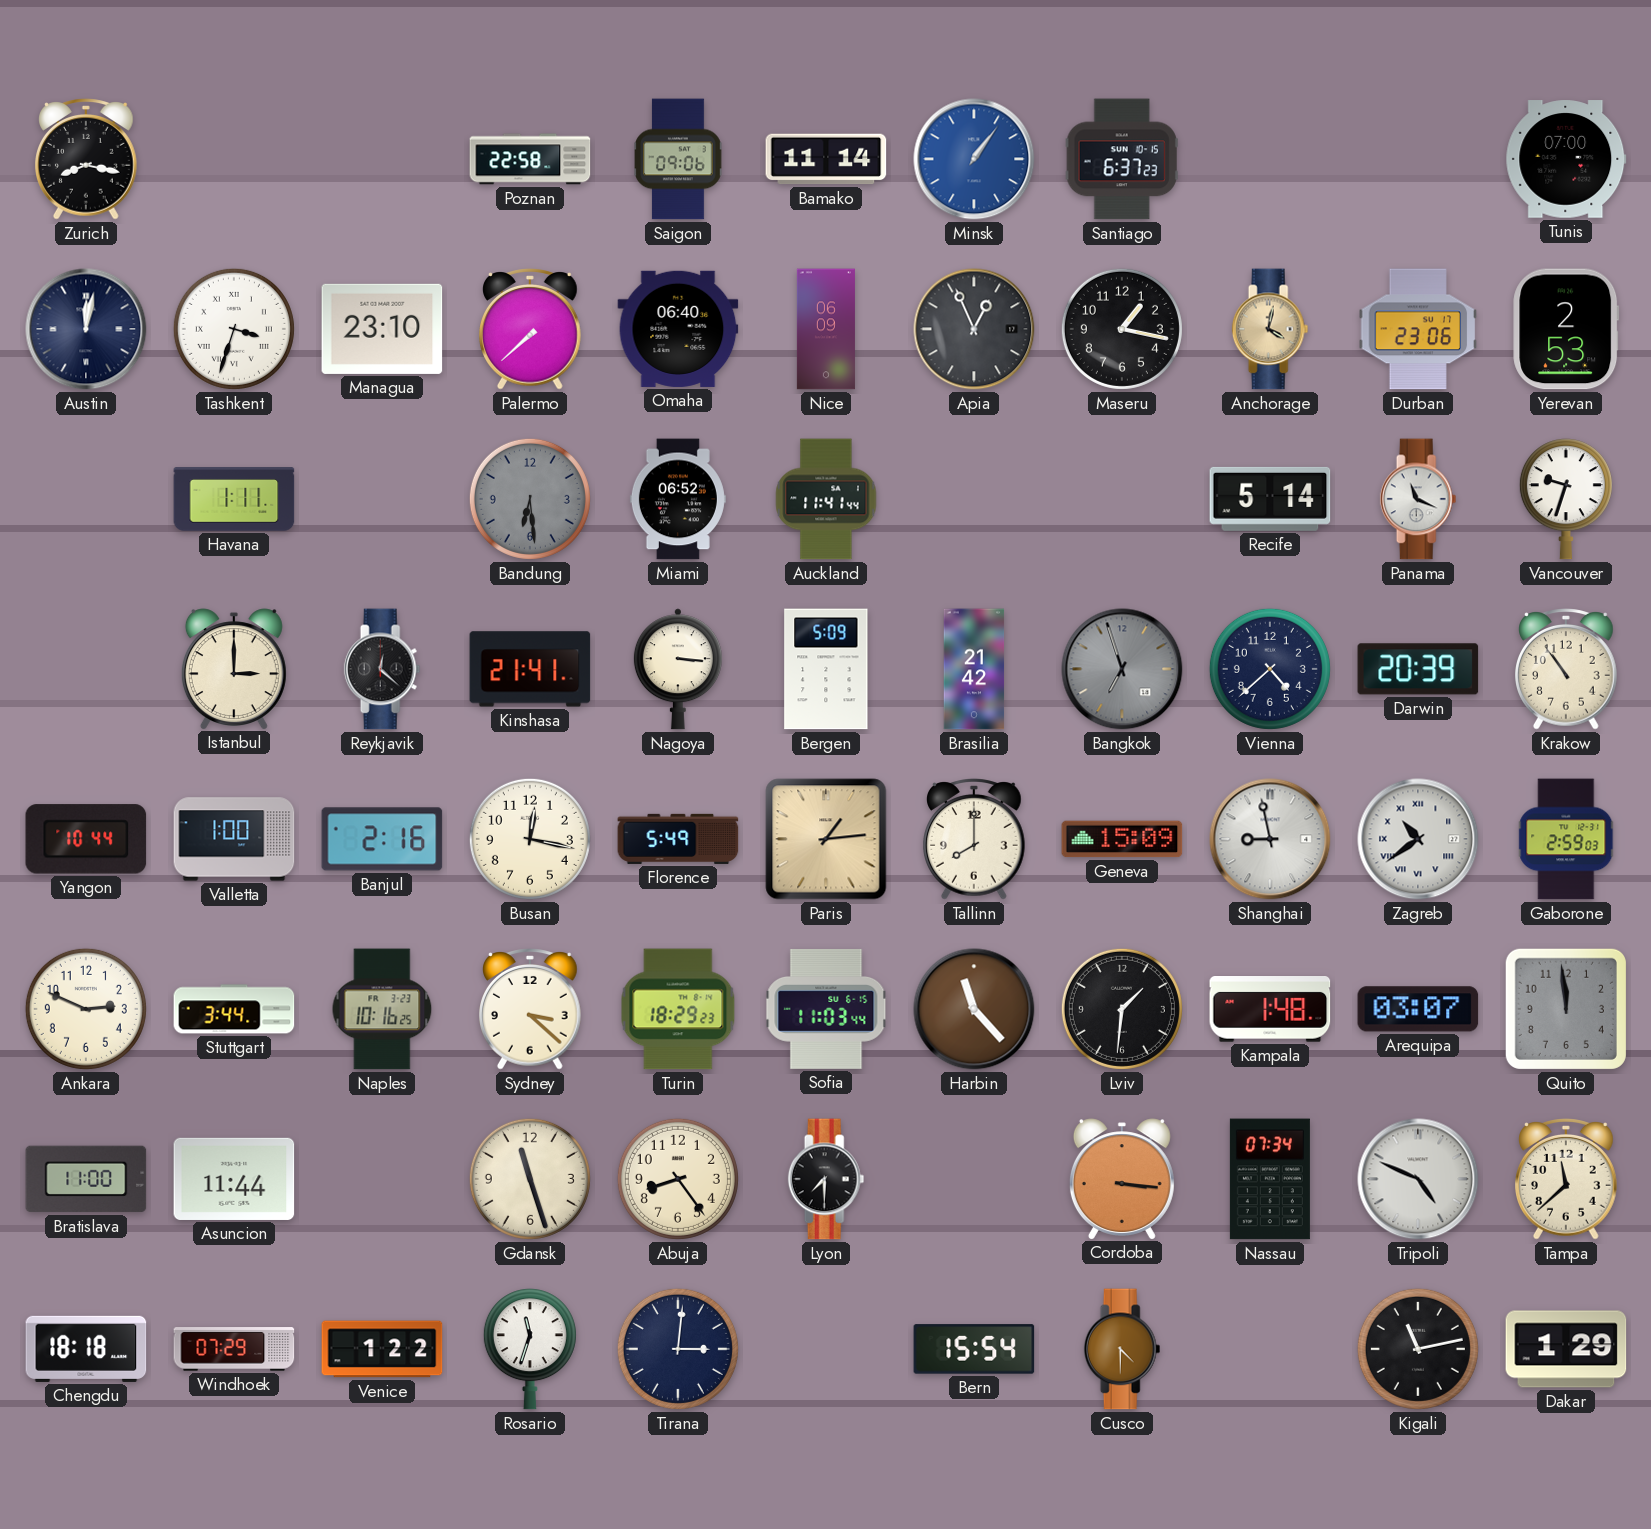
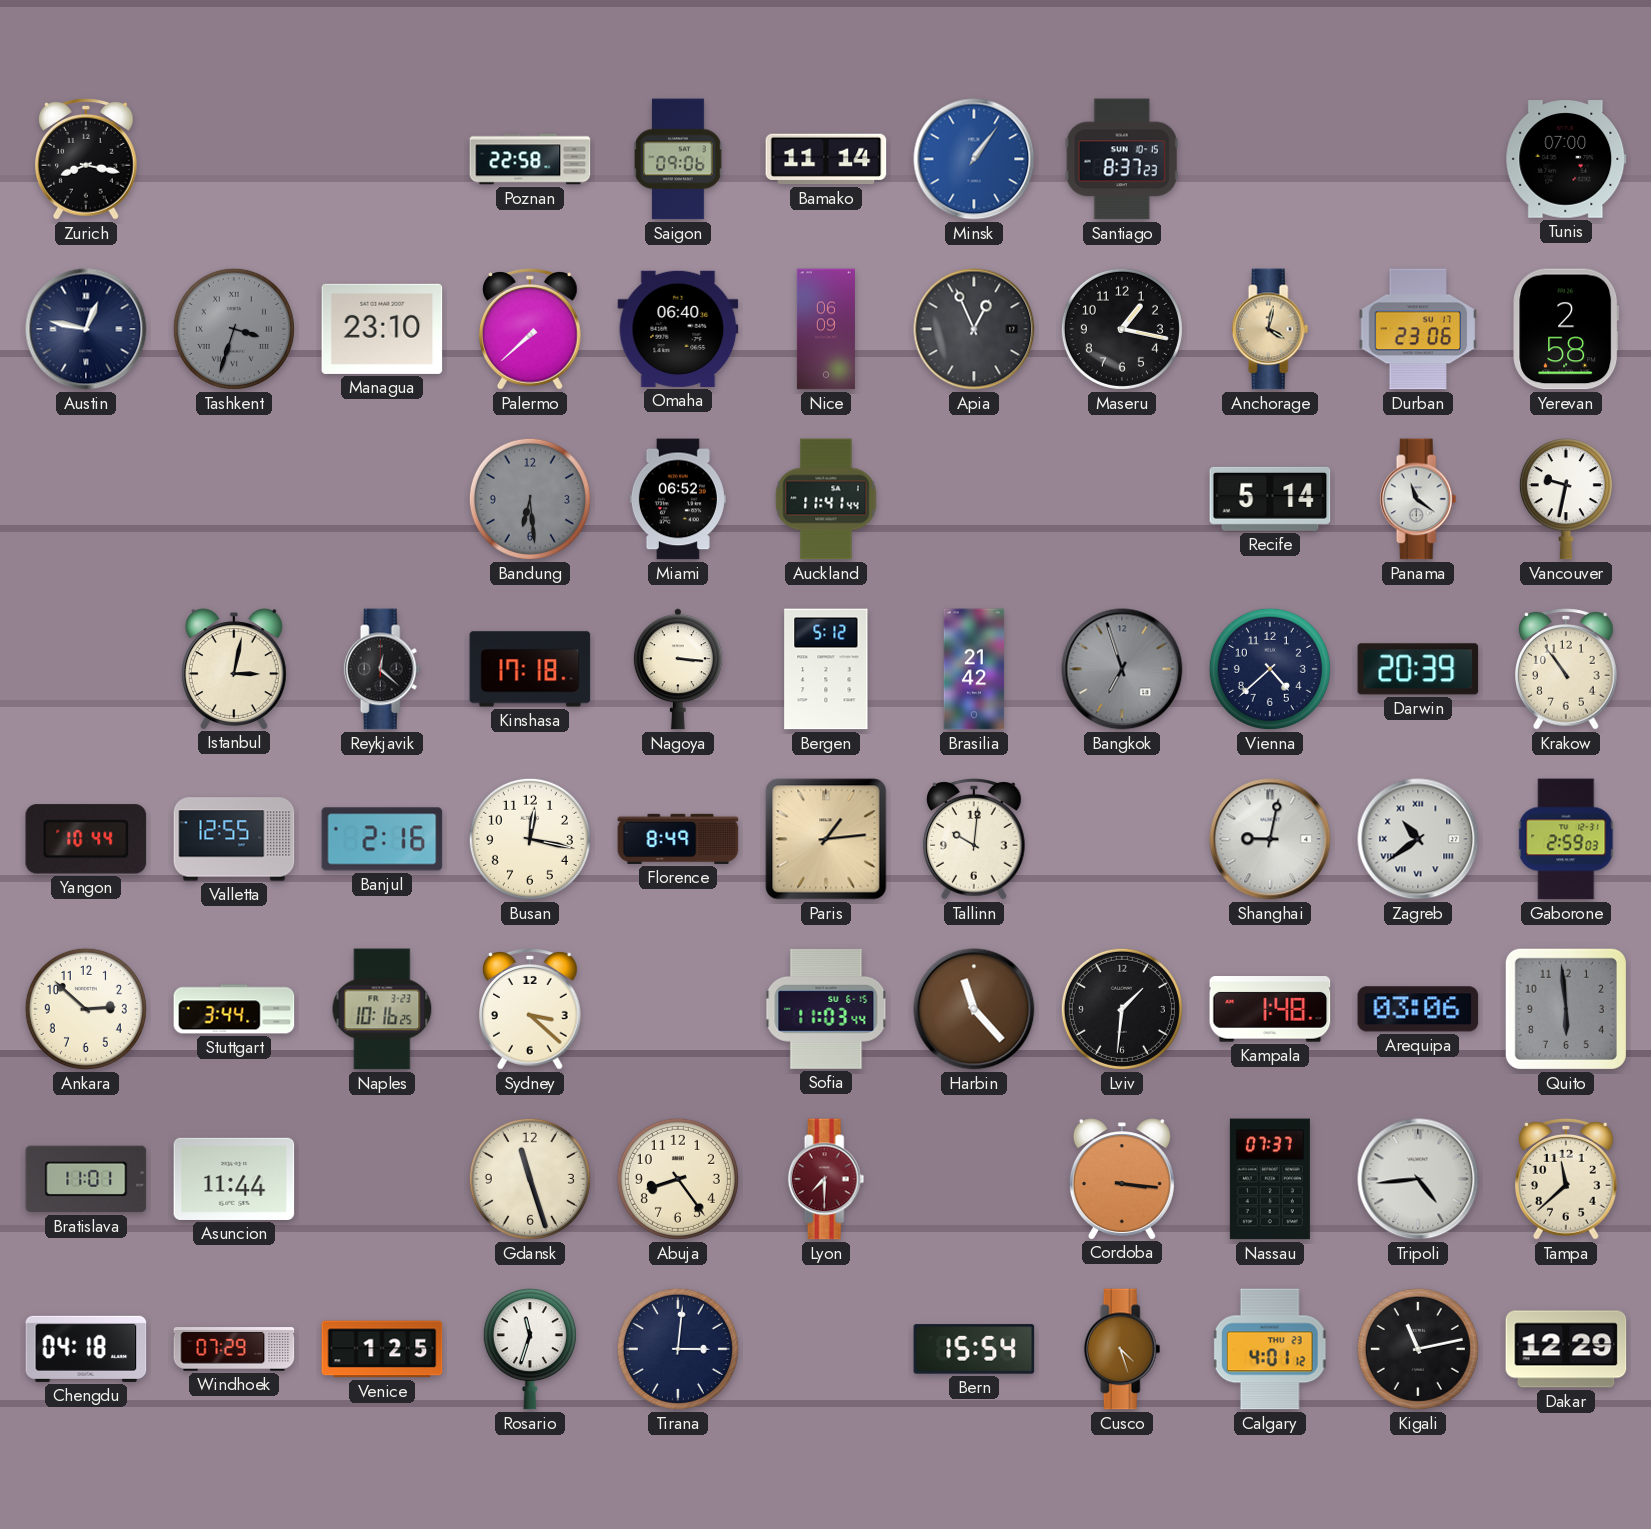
Santiago: 6:37 -> 8:37
Austin: 12:02 -> 12:47
Tashkent dial: white -> grey
Yerevan: 2:53 -> 2:58
Havana: 1:11 -> none
Panama: 11:19 -> 11:21
Vancouver: 9:33 -> 9:32
Istanbul: 3:00 -> 3:02
Kinshasa: 21:41 -> 17:18
Bergen: 5:09 -> 5:12
Valletta: 1:00 -> 12:55
Florence: 5:49 -> 8:49
Tallinn: 8:00 -> 10:01
Geneva: 15:09 -> none
Shanghai: 8:58 -> 9:02
Ankara: 2:49 -> 2:52
Turin: 18:29 -> none
Arequipa: 03:07 -> 03:06
Quito: 11:59 -> 5:59
Bratislava: 11:00 -> 11:01
Lyon dial: black -> burgundy
Nassau: 07:34 -> 07:37
Tripoli: 4:49 -> 4:44
Chengdu: 18:18 -> 04:18
Venice: 1:22 -> 1:25
Cusco: 4:30 -> 4:27
Calgary: none -> 4:01
Dakar: 1:29 -> 12:29
